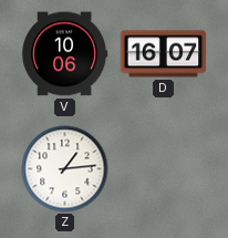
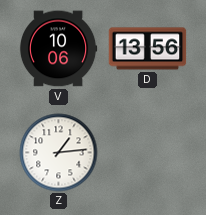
D: 16:07 -> 13:56
